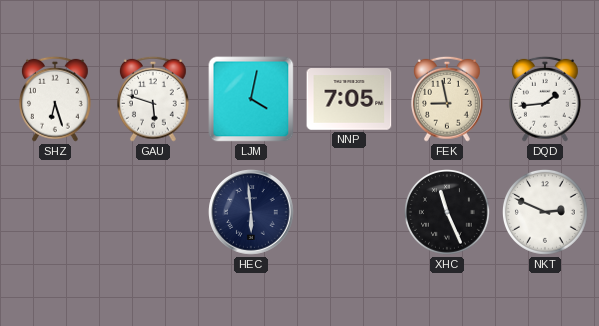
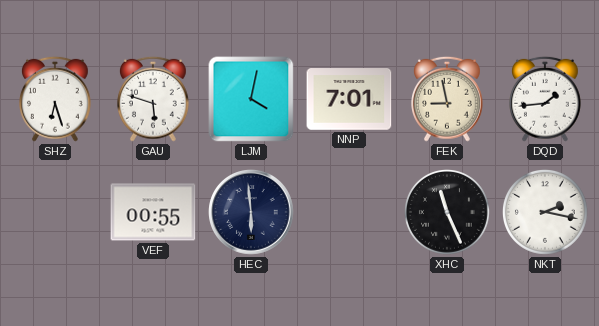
NNP: 7:05 -> 7:01
VEF: none -> 00:55
NKT: 2:49 -> 2:17
